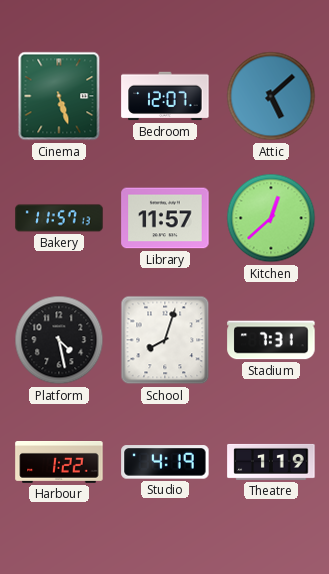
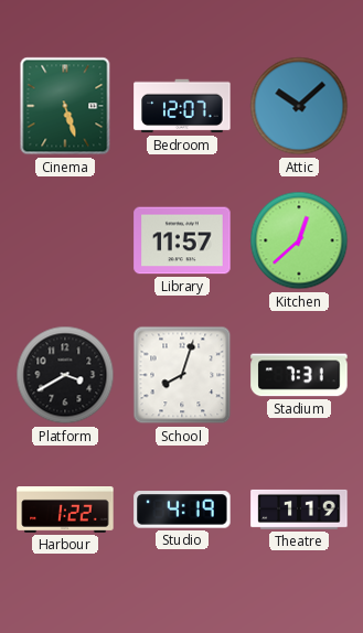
Attic: 5:08 -> 10:08
Bakery: 11:57 -> none
Platform: 4:28 -> 3:40
